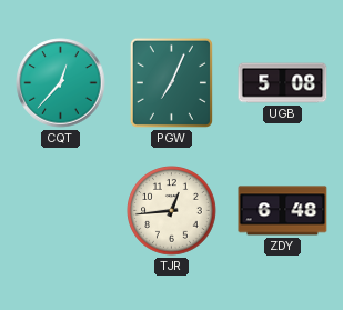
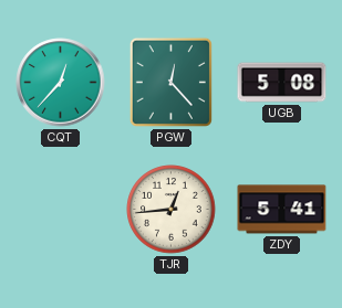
PGW: 7:04 -> 12:23
ZDY: 6:48 -> 5:41
